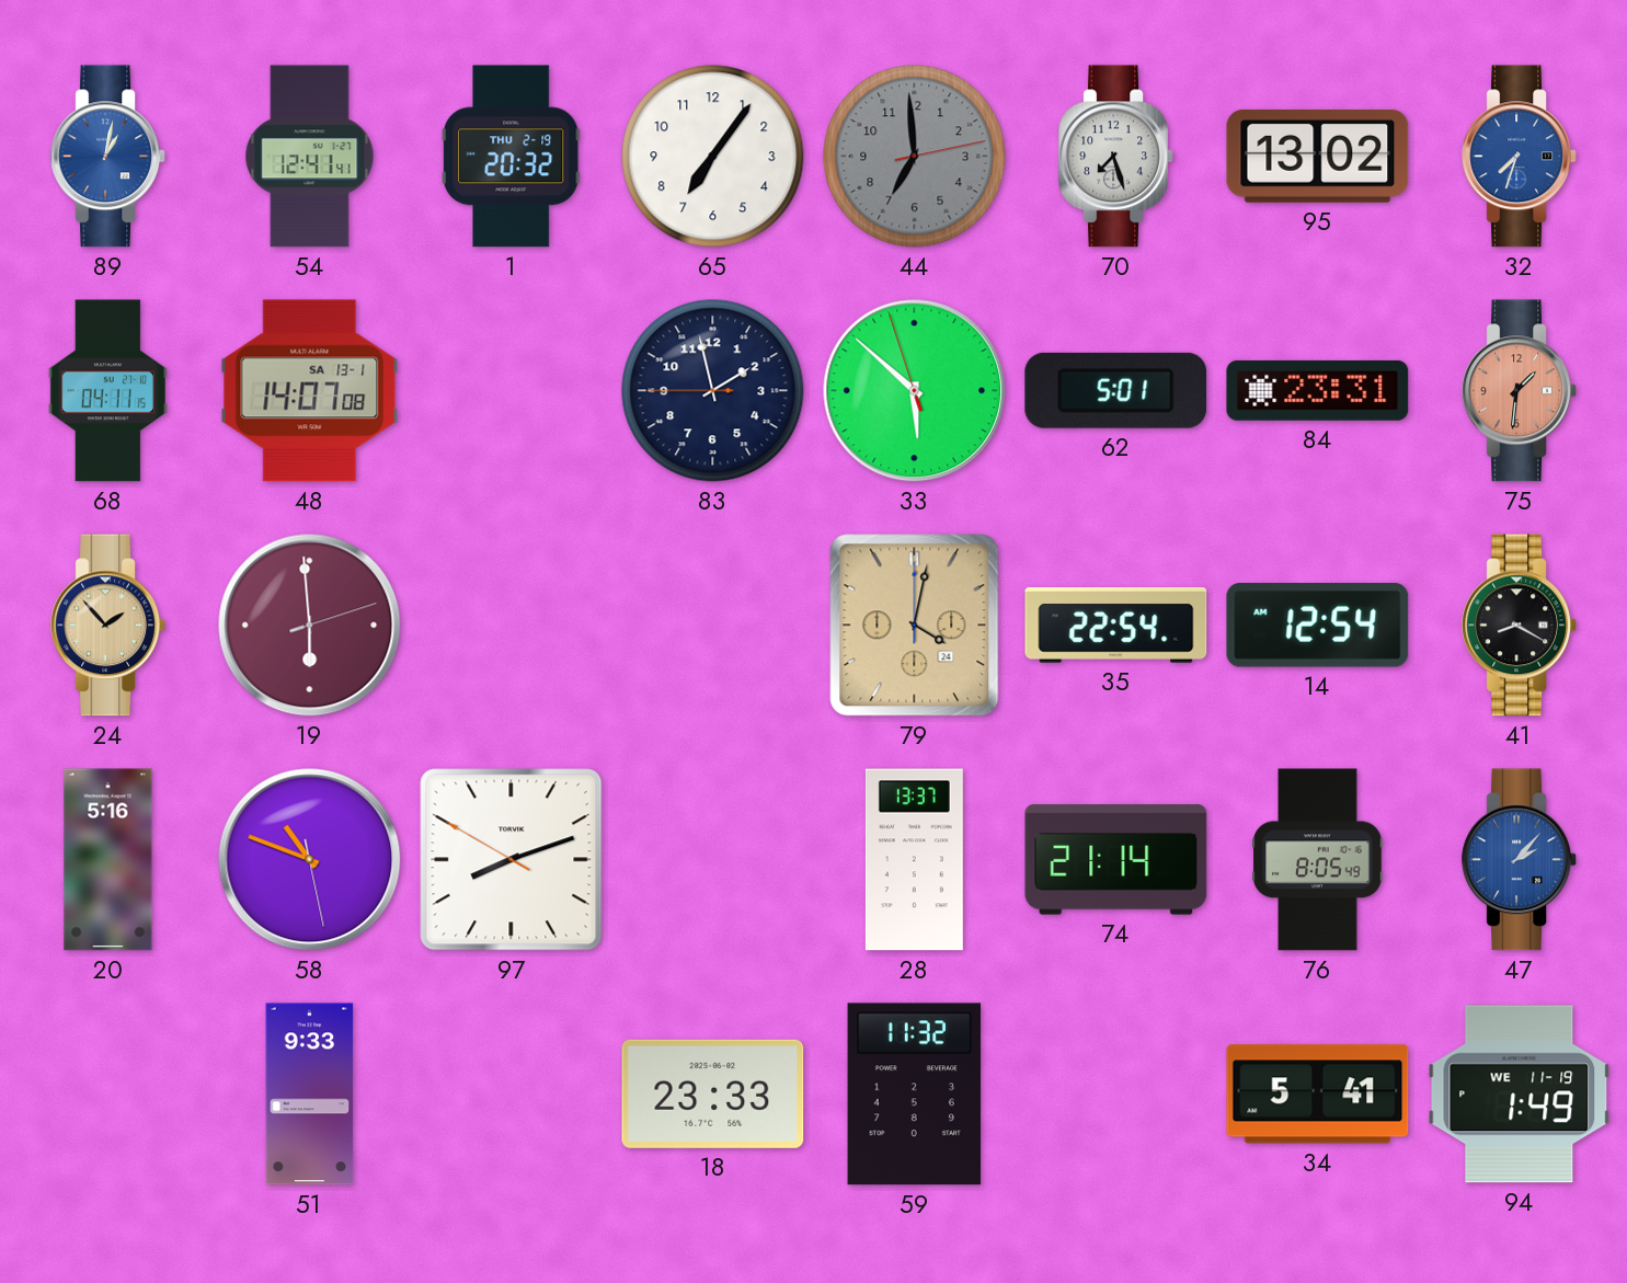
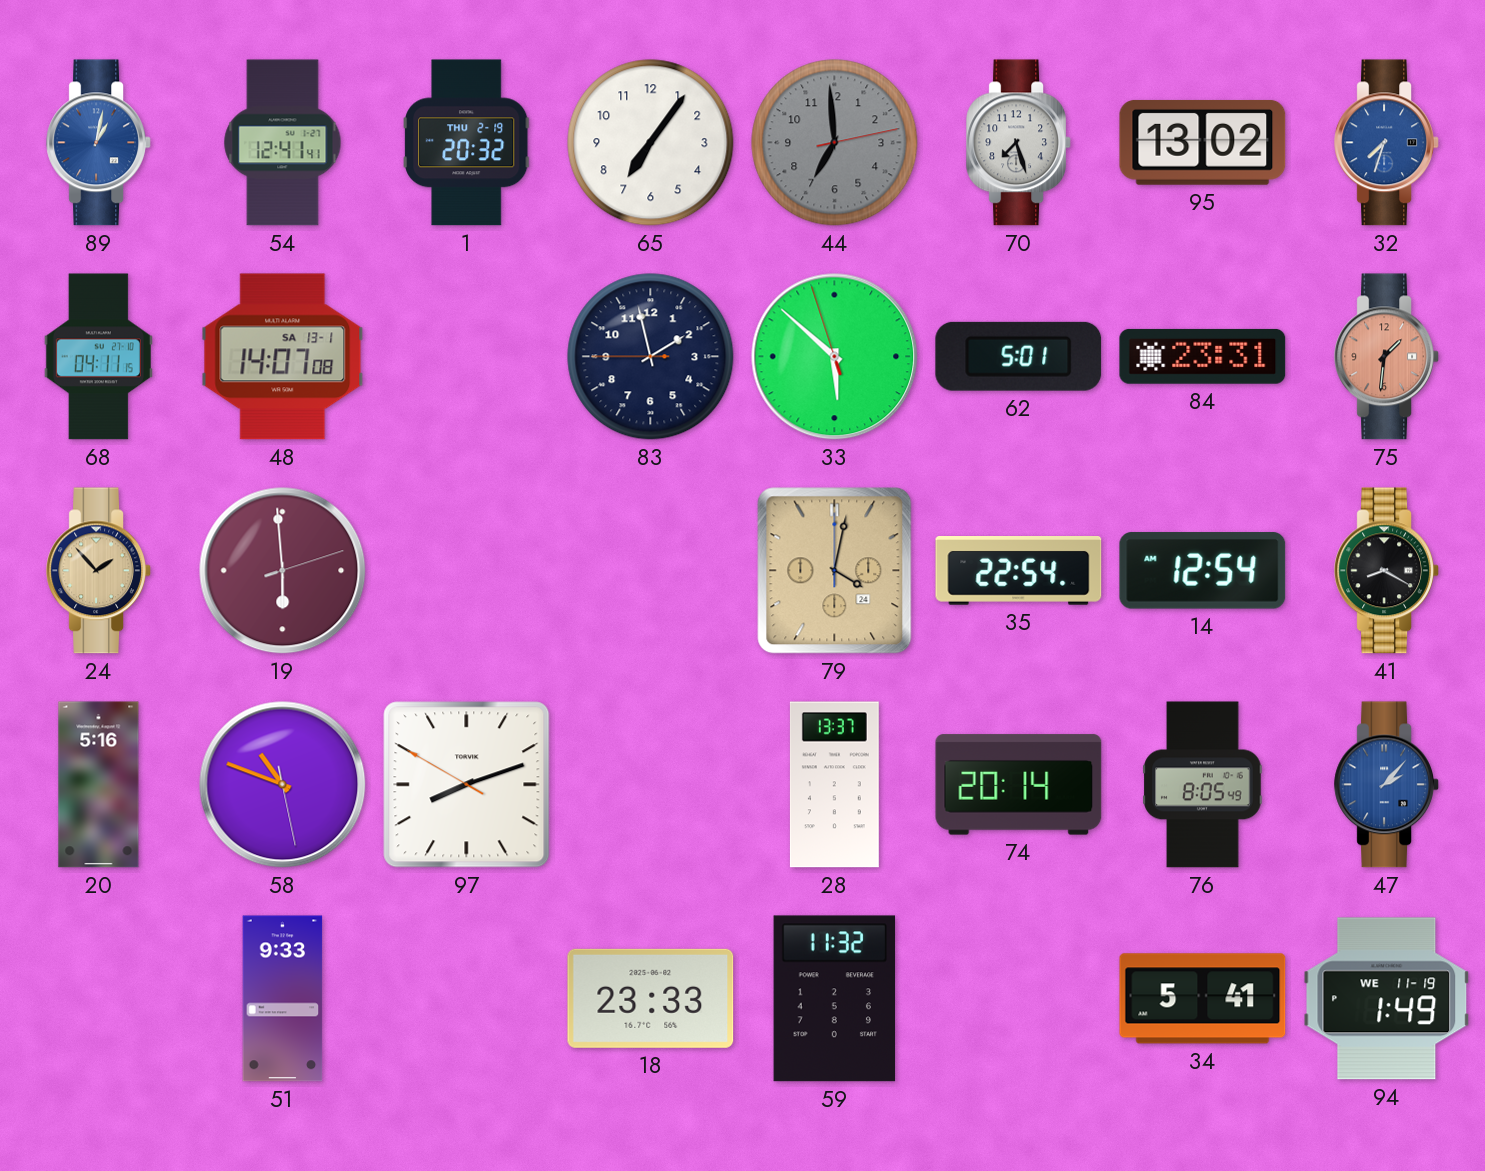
74: 21:14 -> 20:14
